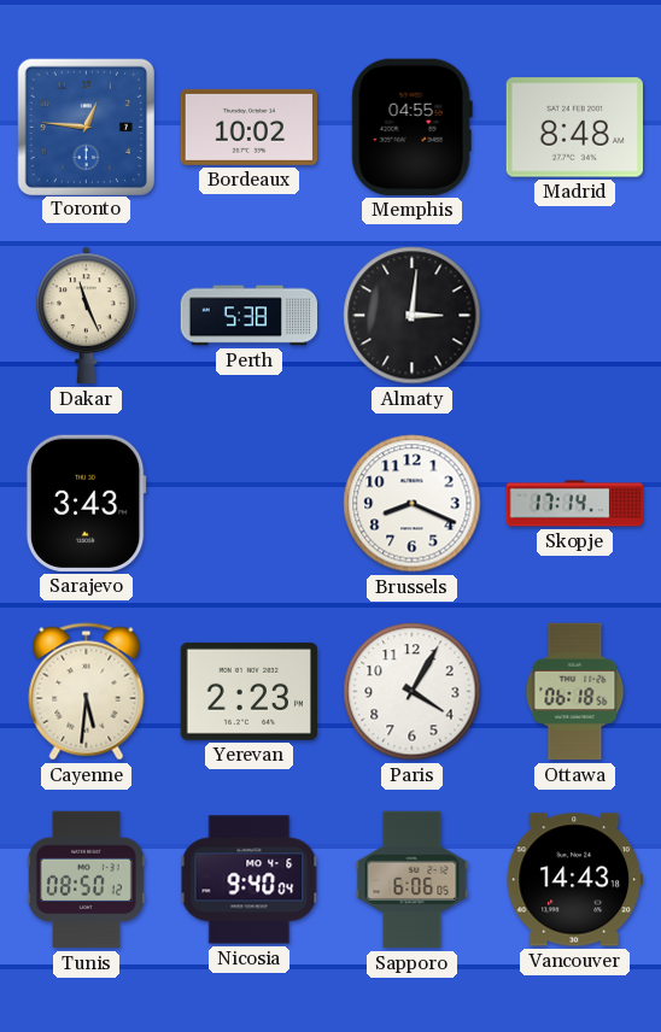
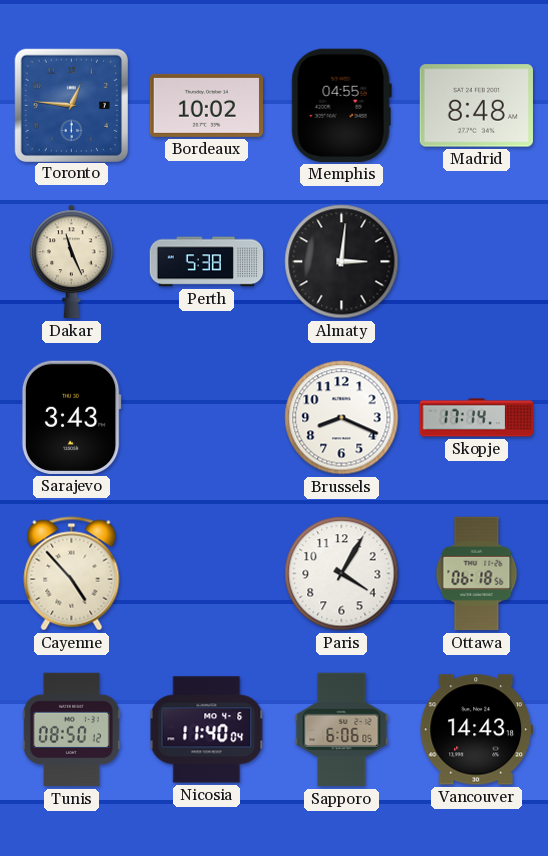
Cayenne: 5:31 -> 4:53
Yerevan: 2:23 -> none
Nicosia: 9:40 -> 11:40
